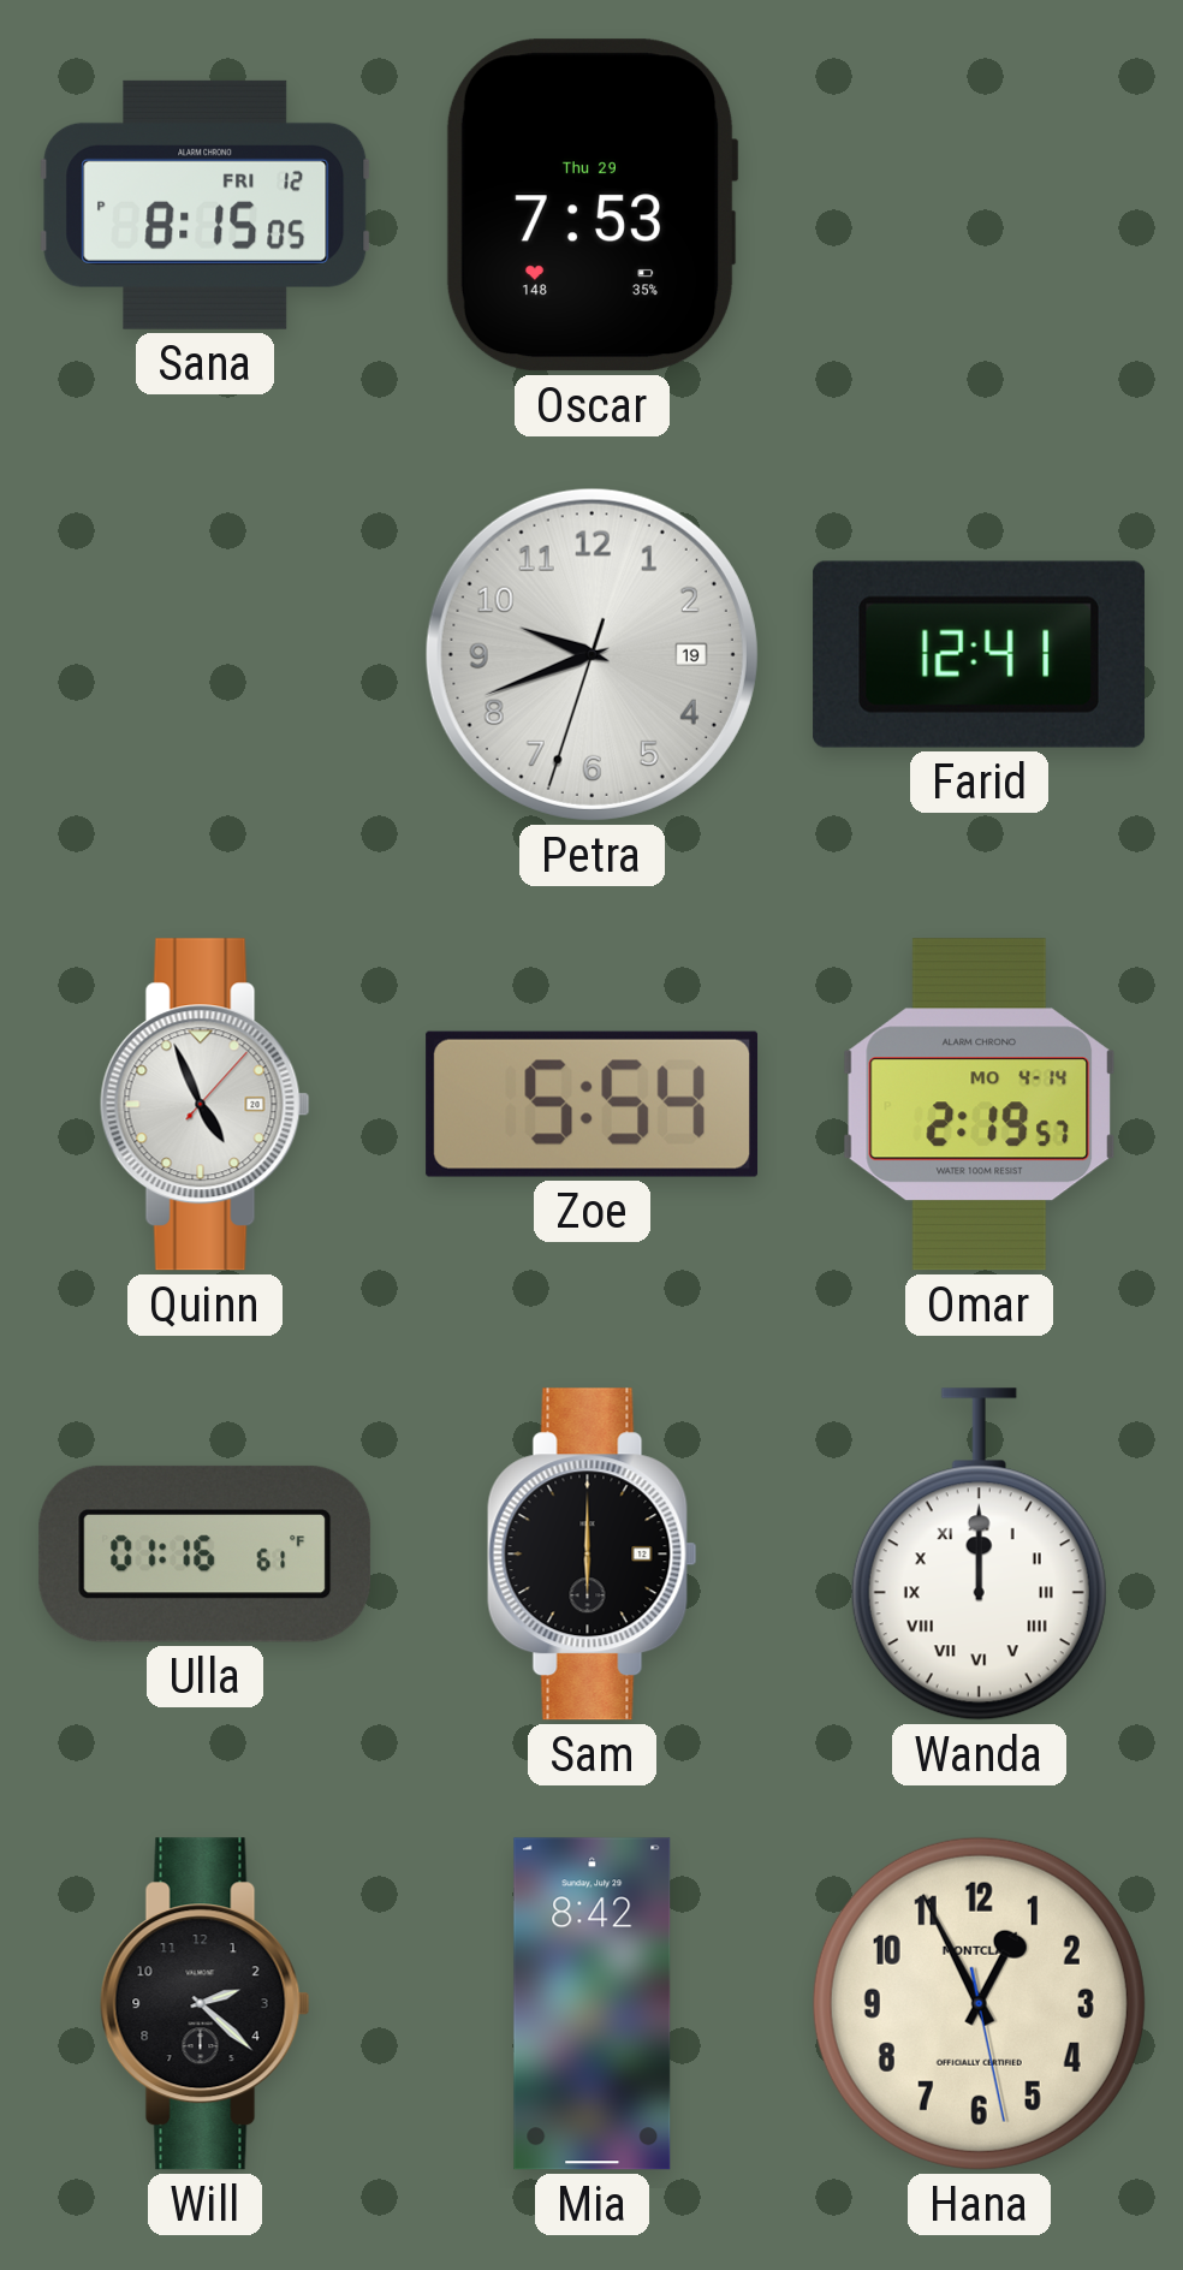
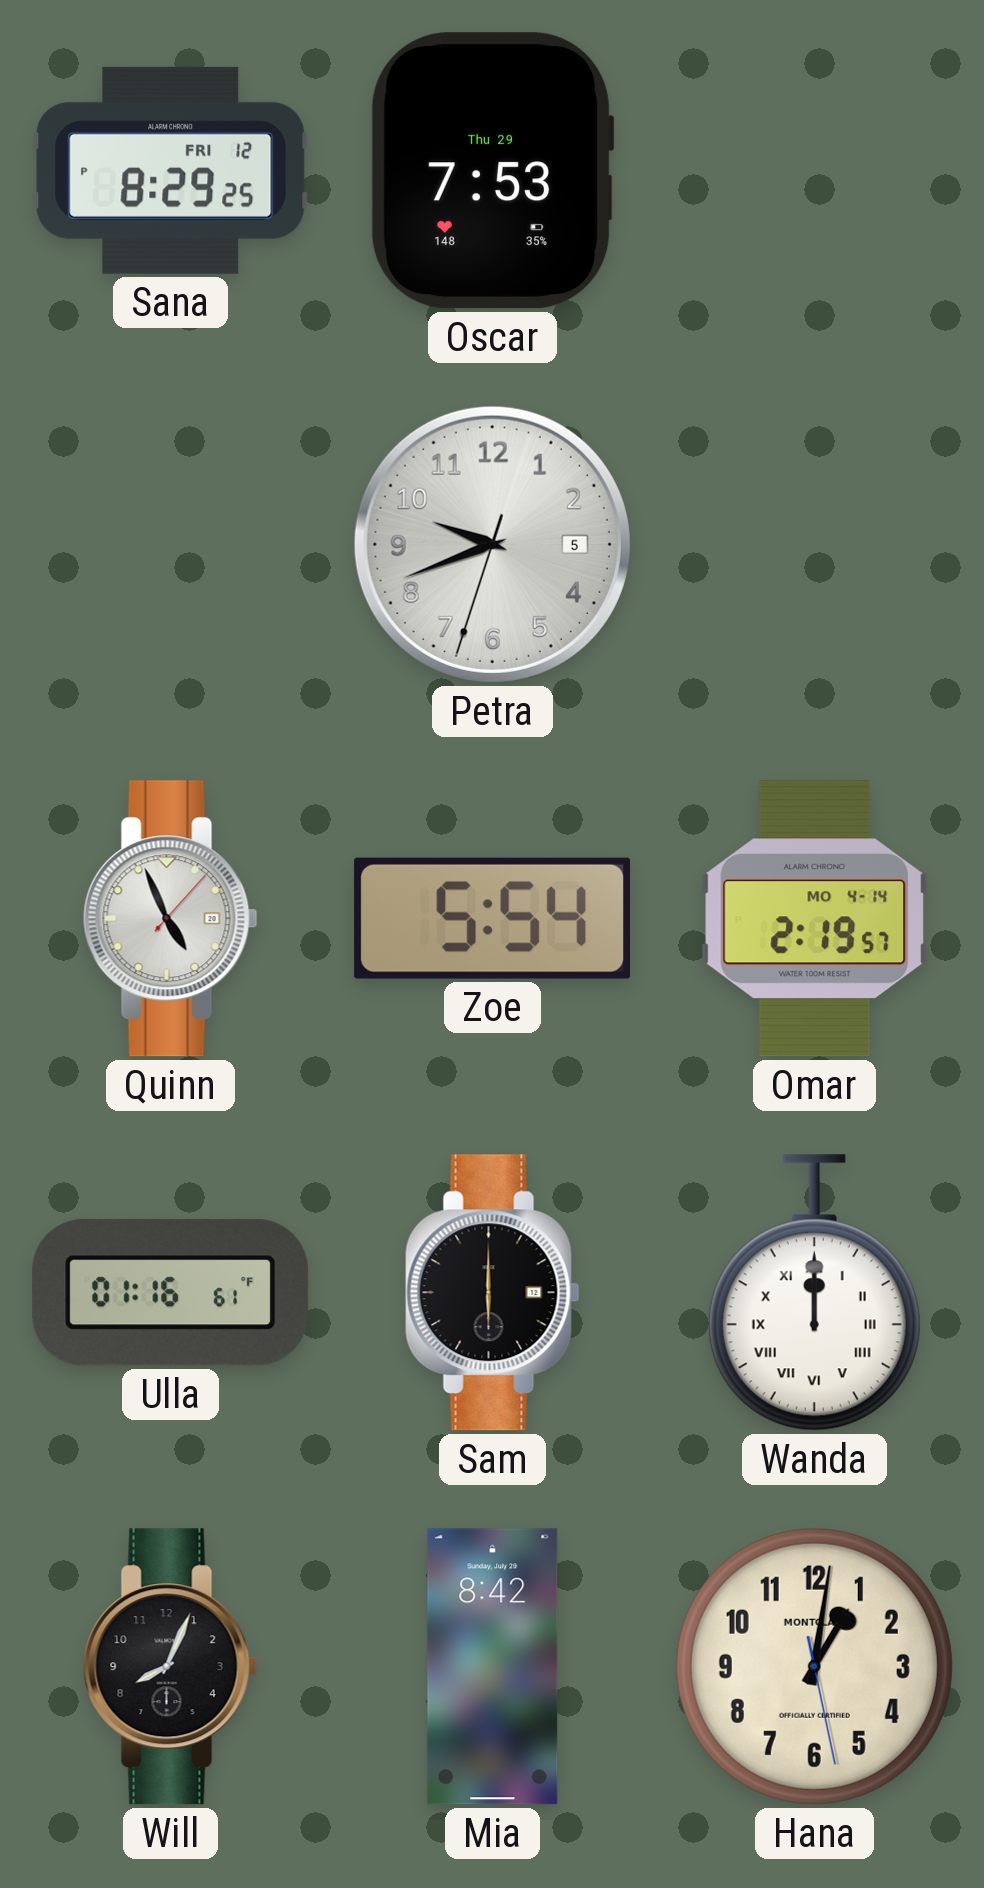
Sana: 8:15 -> 8:29
Petra date: 19 -> 5
Farid: 12:41 -> none
Will: 2:22 -> 8:04
Hana: 12:55 -> 1:01
